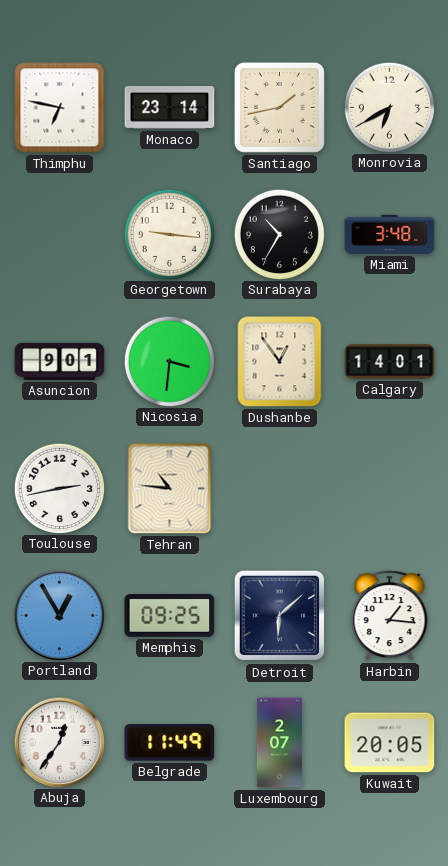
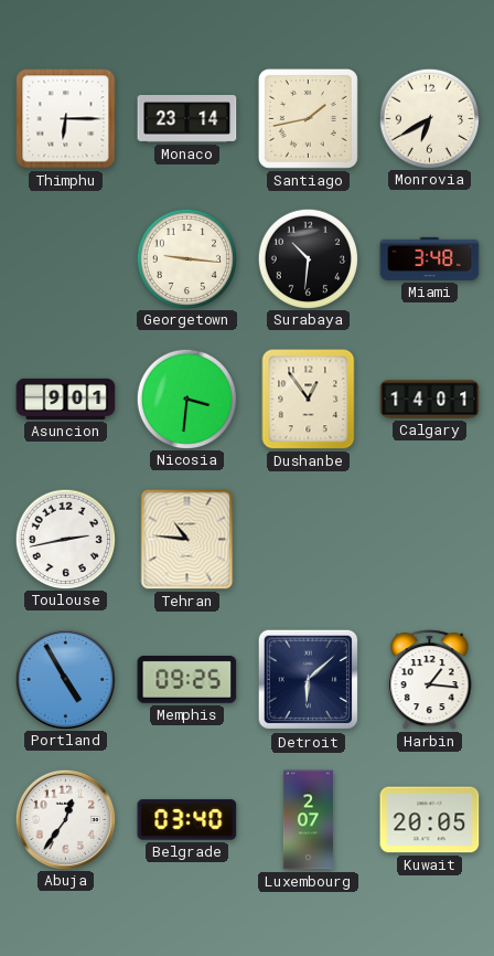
Thimphu: 6:47 -> 6:15
Surabaya: 10:35 -> 10:31
Portland: 12:55 -> 4:55
Belgrade: 11:49 -> 03:40
